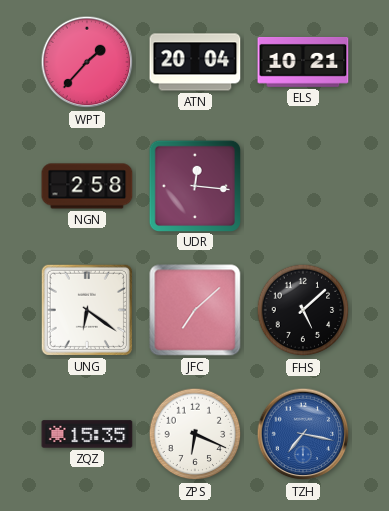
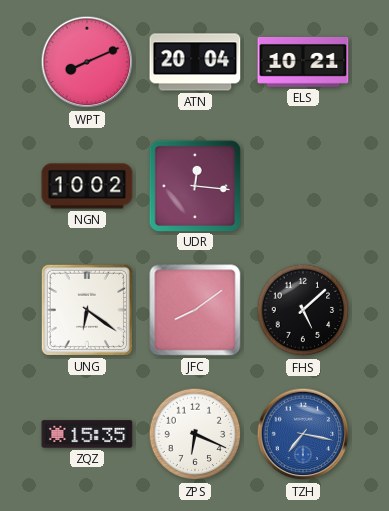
WPT: 1:37 -> 8:11
NGN: 2:58 -> 10:02
JFC: 7:08 -> 8:09
